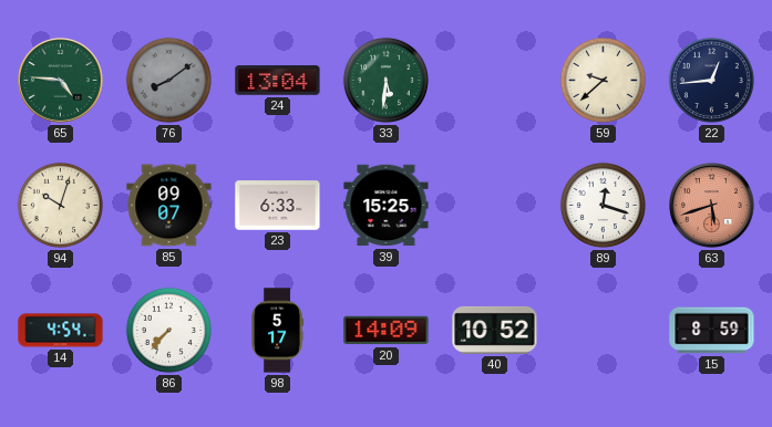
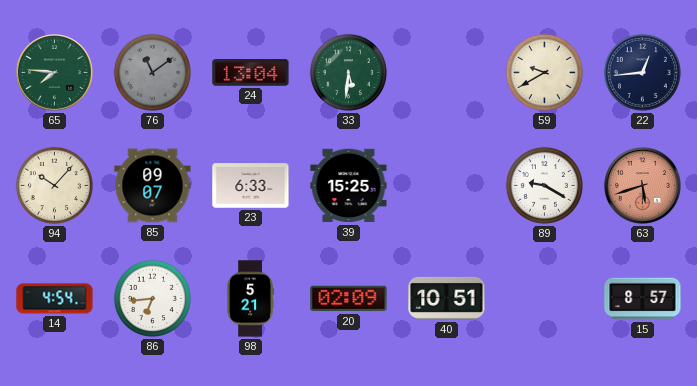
65: 4:46 -> 7:46
76: 8:09 -> 11:09
59: 9:38 -> 9:40
94: 10:03 -> 10:07
89: 12:18 -> 9:20
86: 7:37 -> 6:44
98: 5:17 -> 5:21
20: 14:09 -> 02:09
40: 10:52 -> 10:51
15: 8:59 -> 8:57
